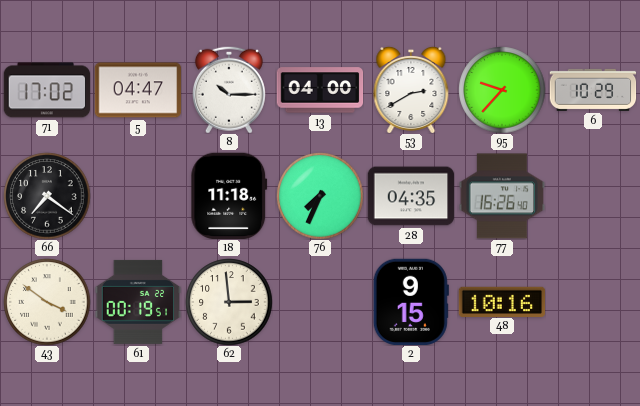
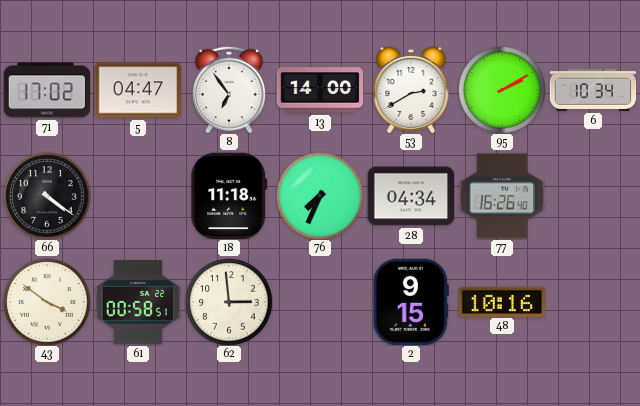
8: 10:15 -> 6:54
13: 04:00 -> 14:00
95: 9:37 -> 2:10
6: 10:29 -> 10:34
66: 7:21 -> 4:21
28: 04:35 -> 04:34
61: 00:19 -> 00:58
